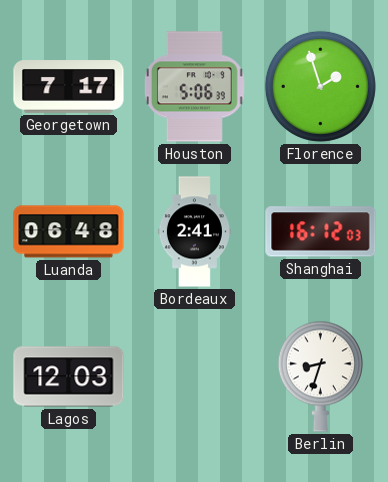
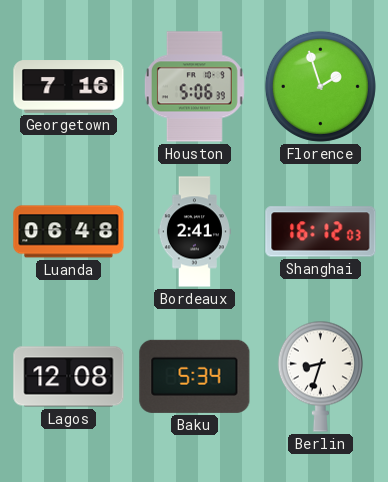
Georgetown: 7:17 -> 7:16
Lagos: 12:03 -> 12:08
Baku: none -> 5:34
